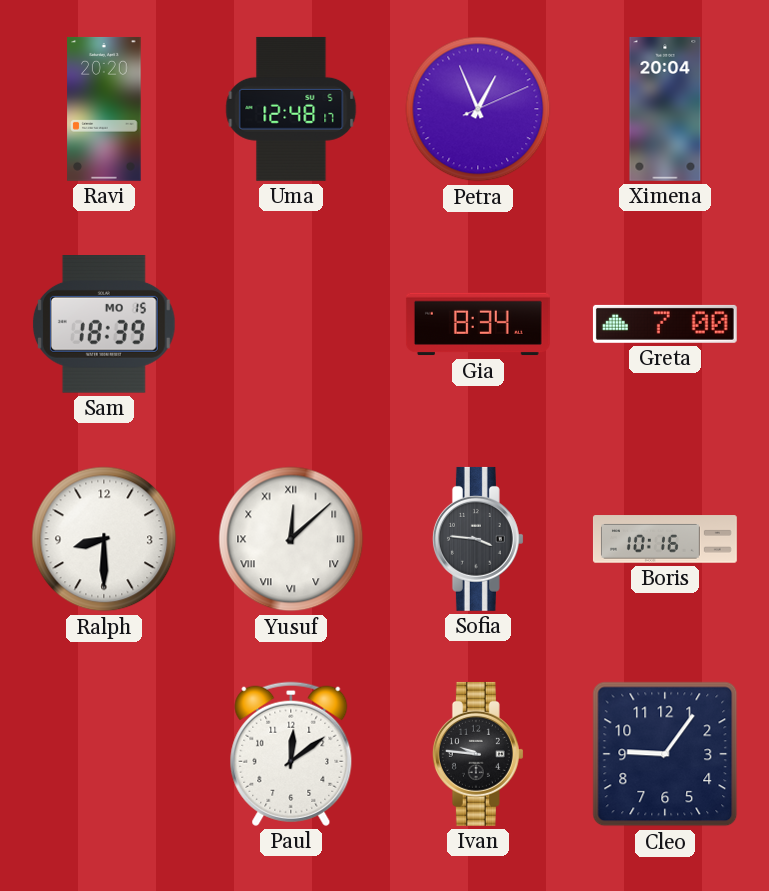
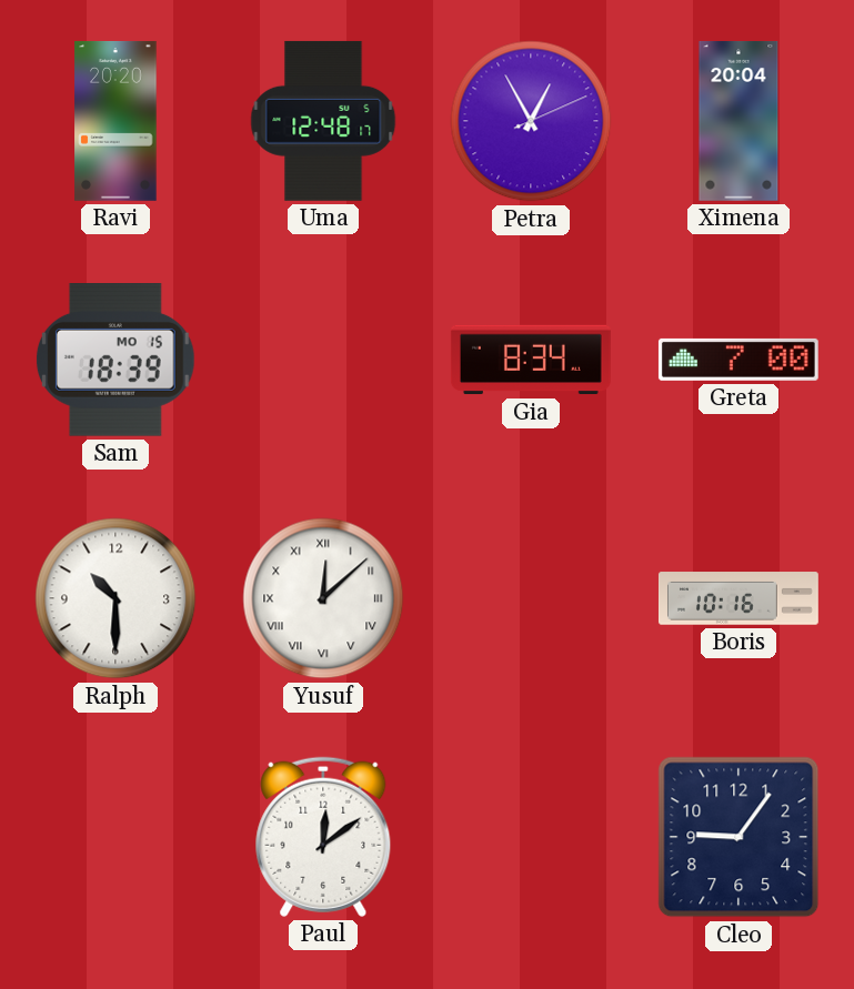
Petra: 12:56 -> 12:55
Ralph: 8:30 -> 10:30
Sofia: 3:46 -> none
Ivan: 9:46 -> none
